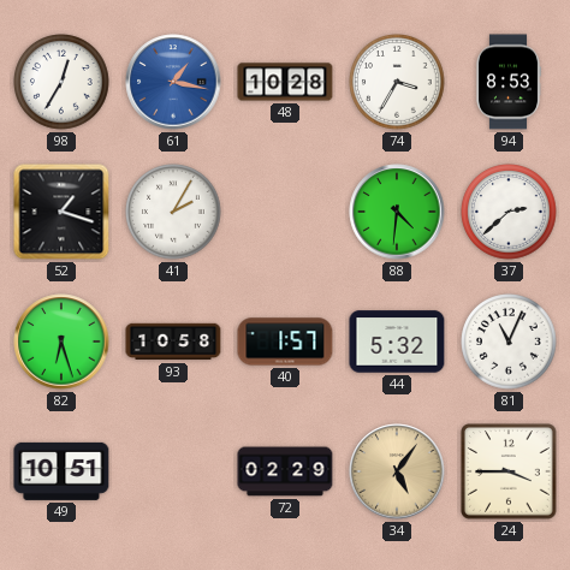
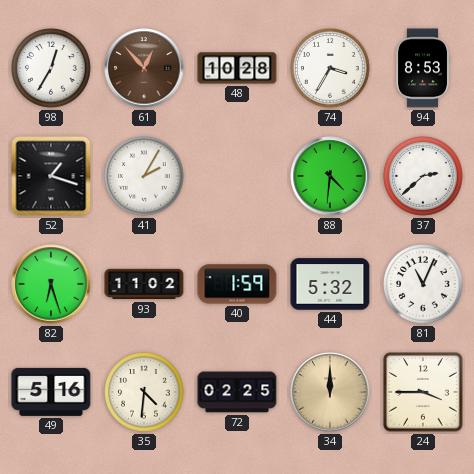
61: 1:17 -> 12:53
61 dial: blue -> brown
93: 10:58 -> 11:02
40: 1:57 -> 1:59
49: 10:51 -> 5:16
35: none -> 4:31
72: 02:29 -> 02:25
34: 5:06 -> 12:00
